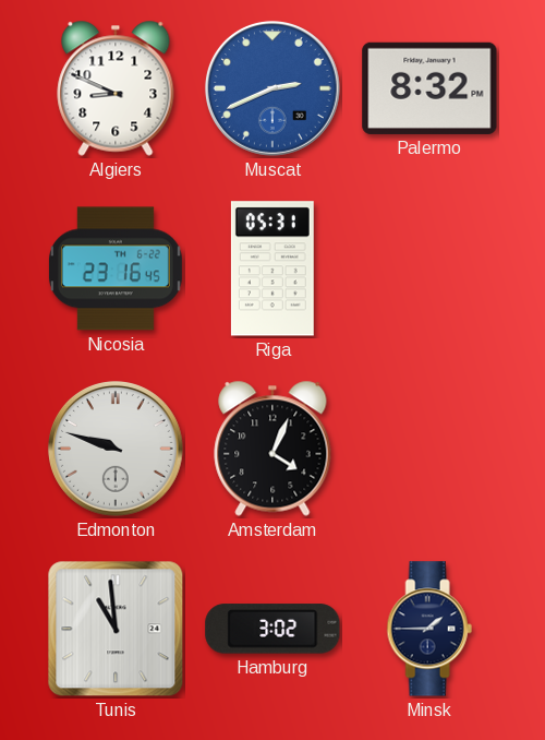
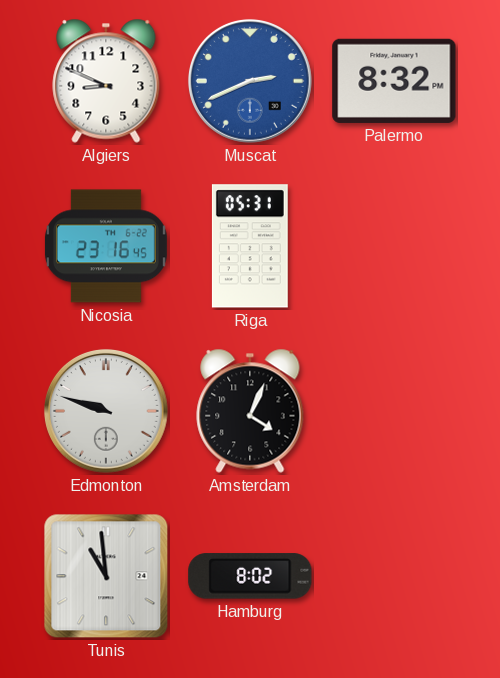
Hamburg: 3:02 -> 8:02
Minsk: 1:45 -> none
